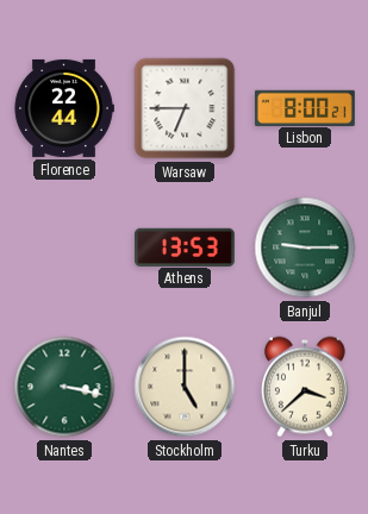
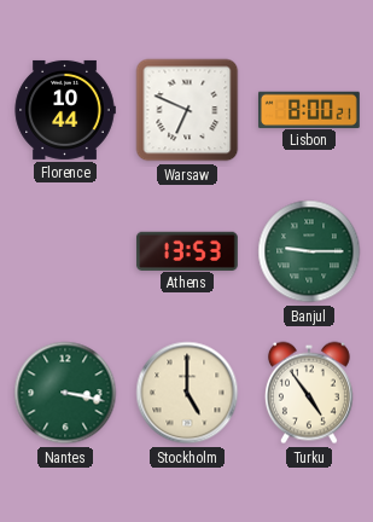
Florence: 22:44 -> 10:44
Warsaw: 6:45 -> 6:49
Turku: 3:38 -> 4:54
